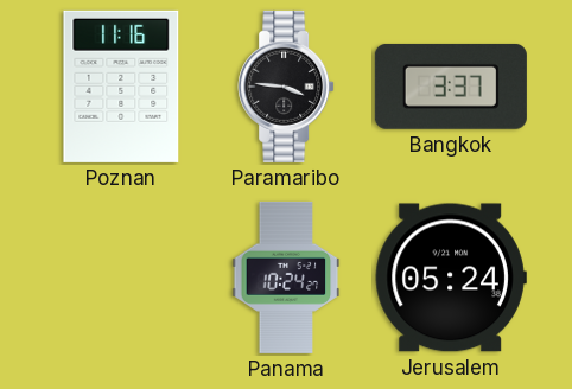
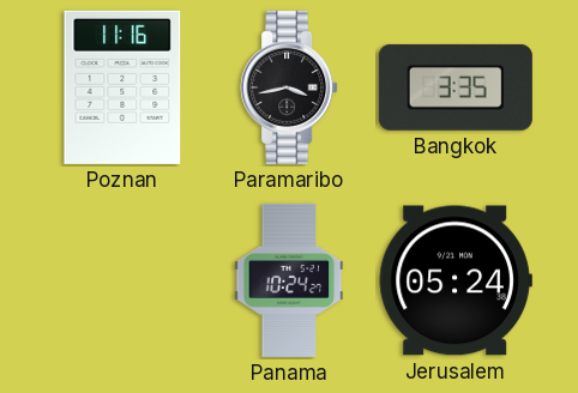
Paramaribo: 3:46 -> 3:43
Bangkok: 3:37 -> 3:35
